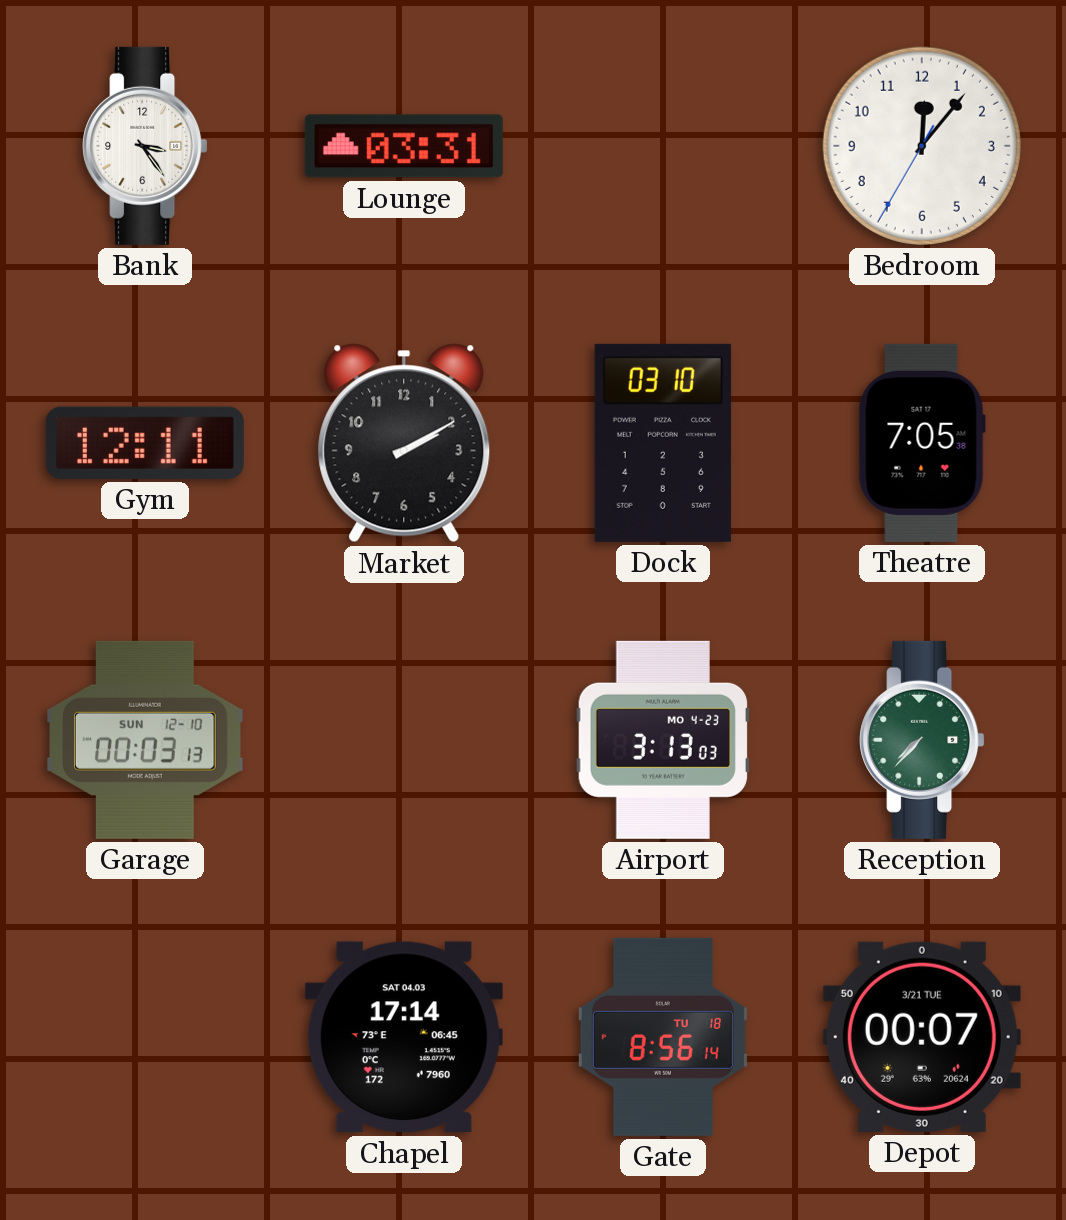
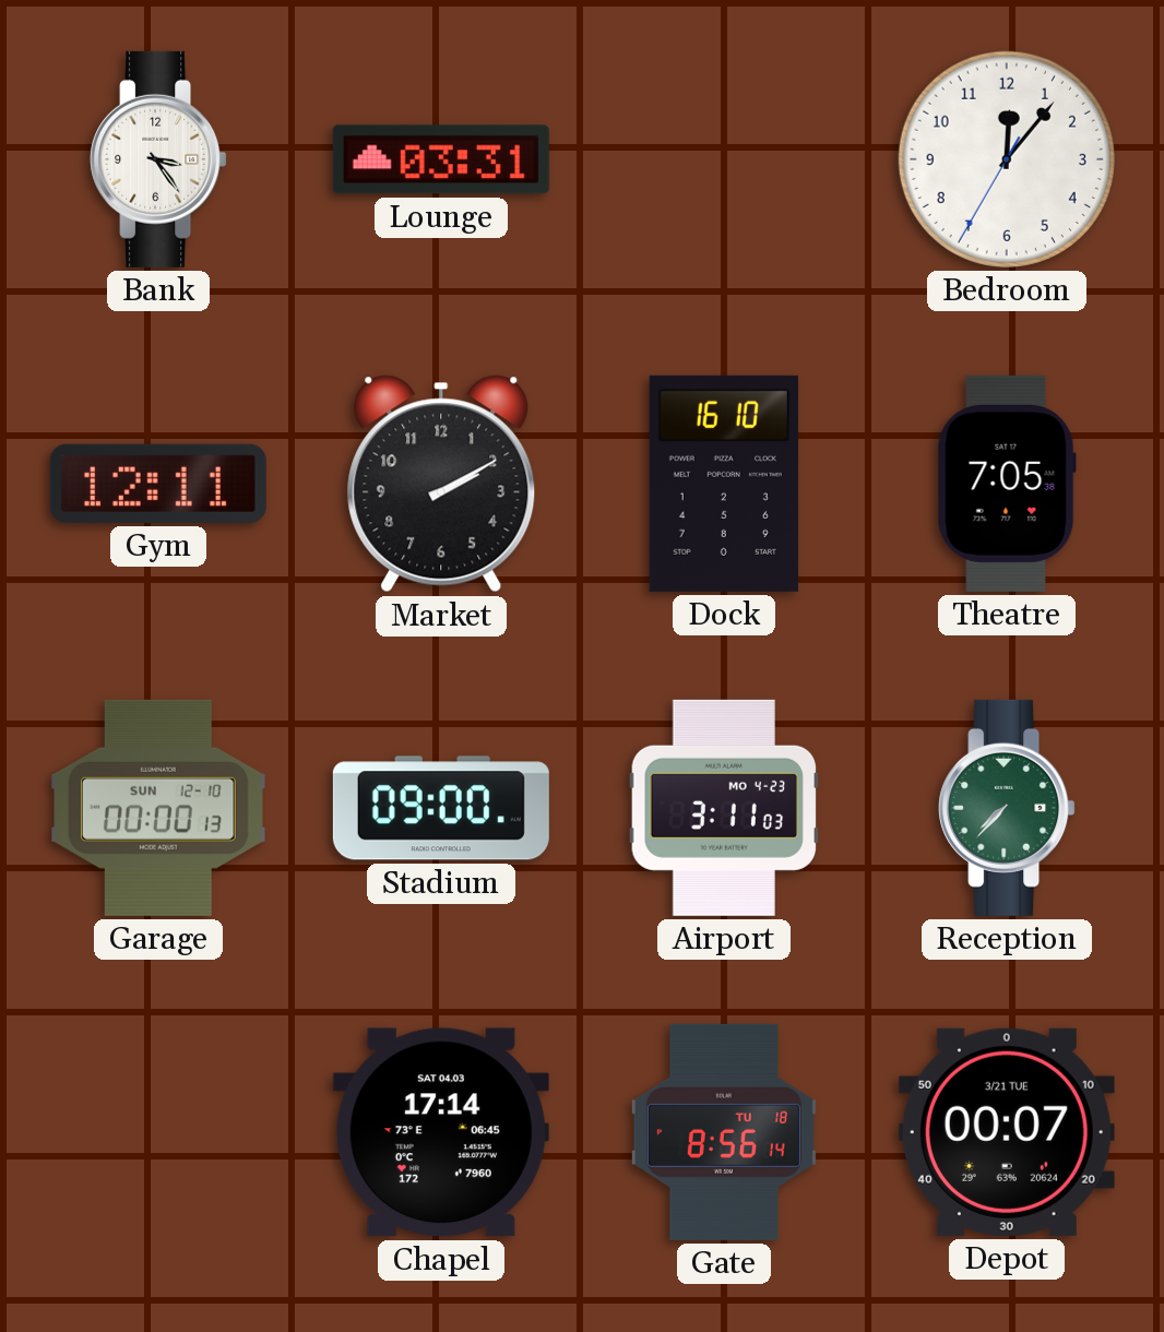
Dock: 03:10 -> 16:10
Garage: 00:03 -> 00:00
Stadium: none -> 09:00
Airport: 3:13 -> 3:11
